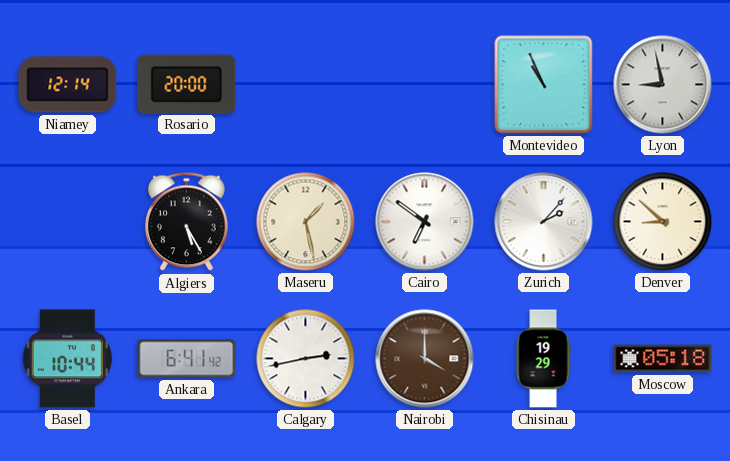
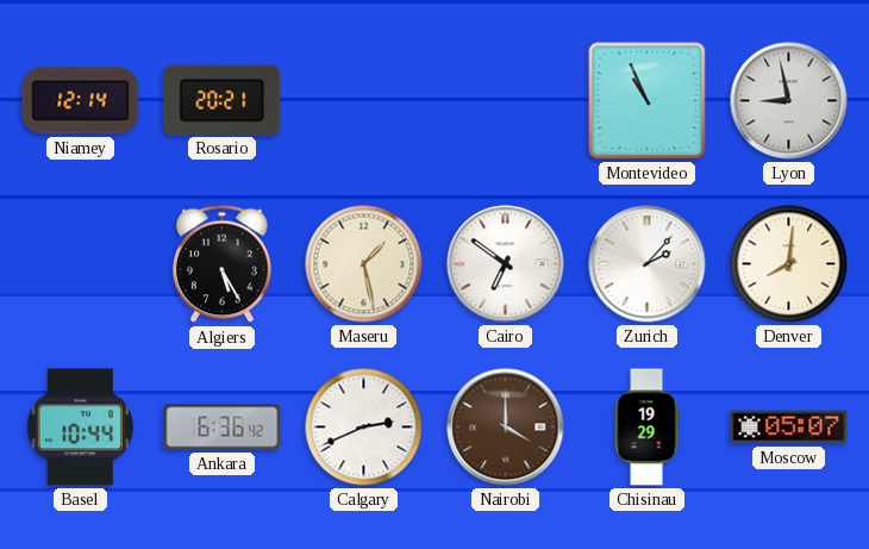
Rosario: 20:00 -> 20:21
Denver: 8:52 -> 8:01
Ankara: 6:41 -> 6:36
Calgary: 2:43 -> 2:41
Moscow: 05:18 -> 05:07
